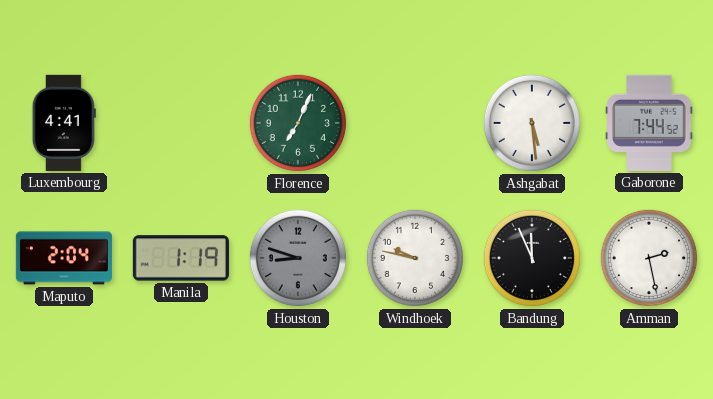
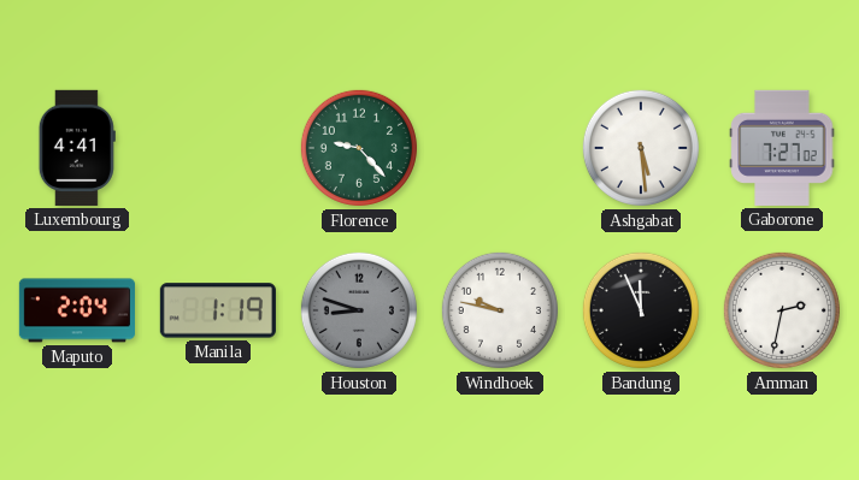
Florence: 7:04 -> 9:23
Gaborone: 7:44 -> 7:27
Amman: 2:28 -> 2:32
